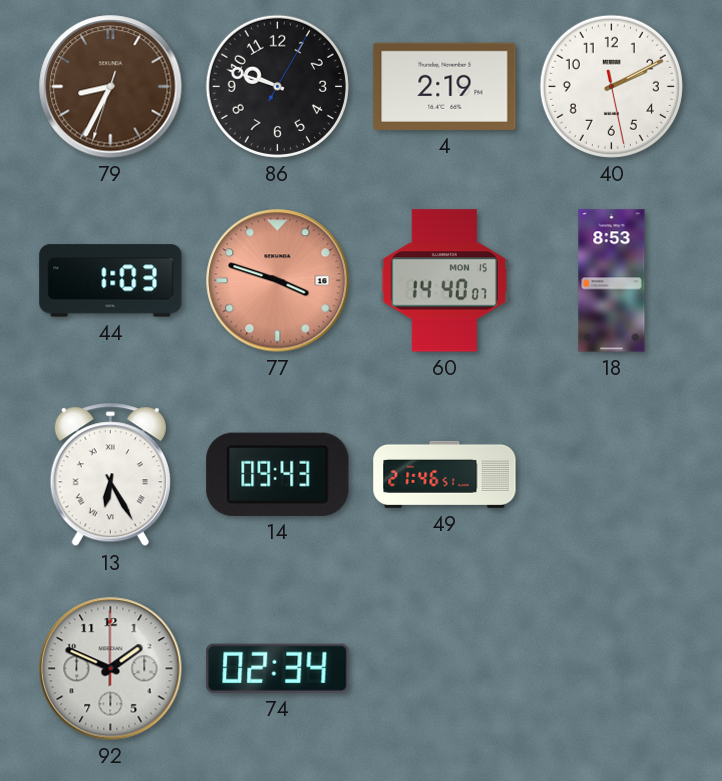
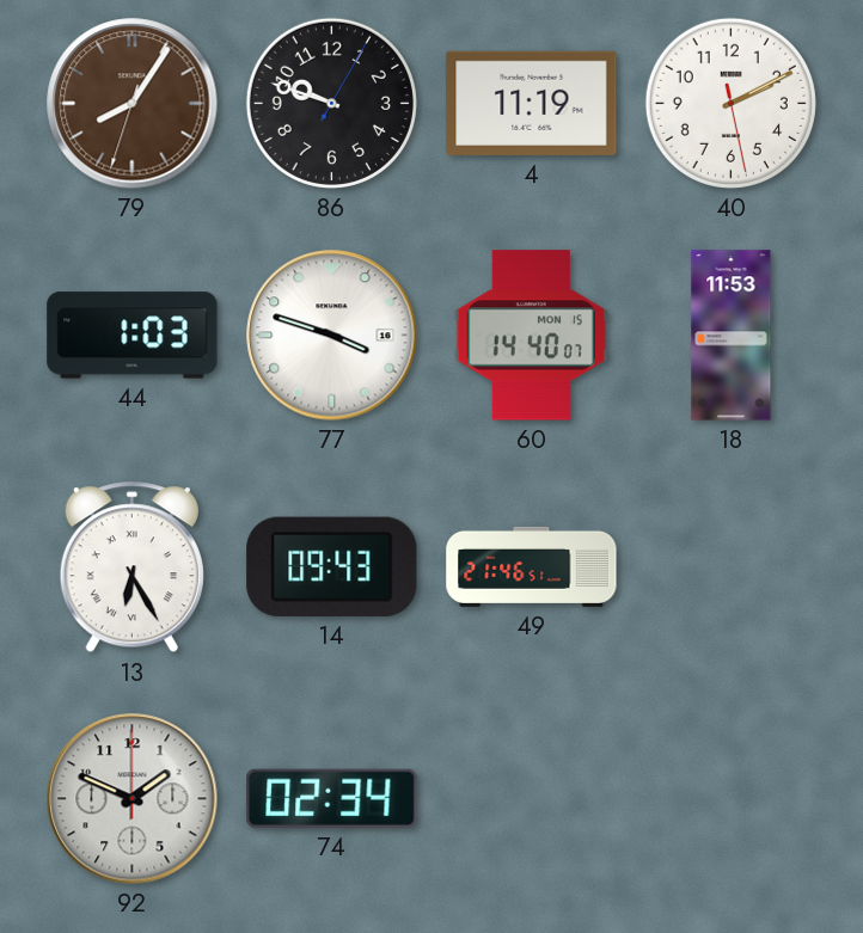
79: 8:34 -> 8:05
4: 2:19 -> 11:19
77 dial: salmon -> white
18: 8:53 -> 11:53
